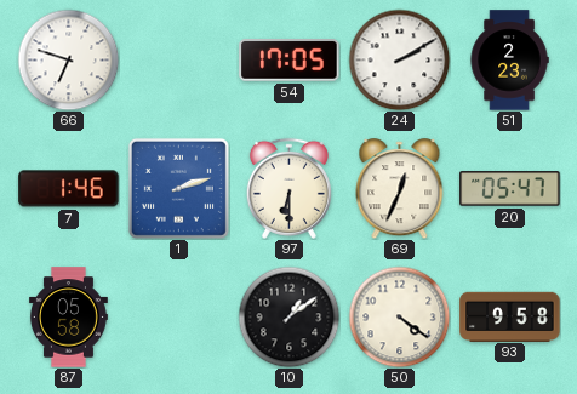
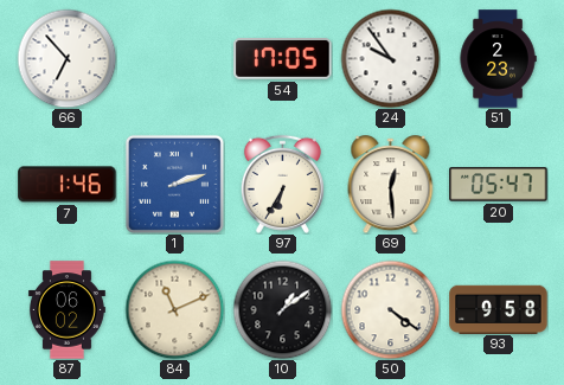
66: 6:48 -> 6:53
24: 2:10 -> 9:54
97: 6:30 -> 6:35
69: 12:34 -> 12:29
87: 05:58 -> 06:02
84: none -> 11:11
